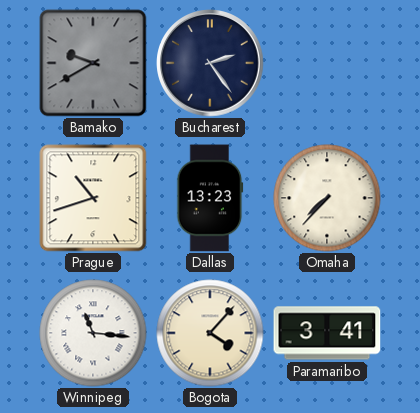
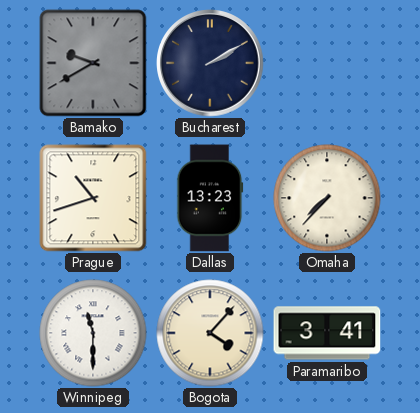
Bucharest: 2:24 -> 2:10
Winnipeg: 11:16 -> 11:30
